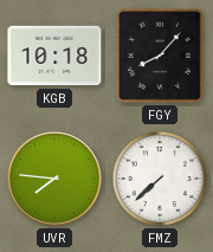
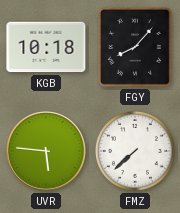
UVR: 7:46 -> 5:46
